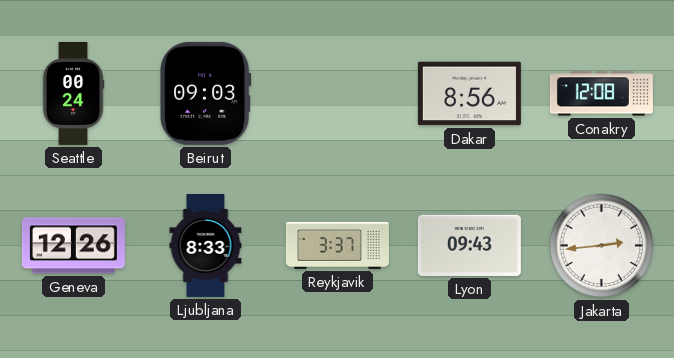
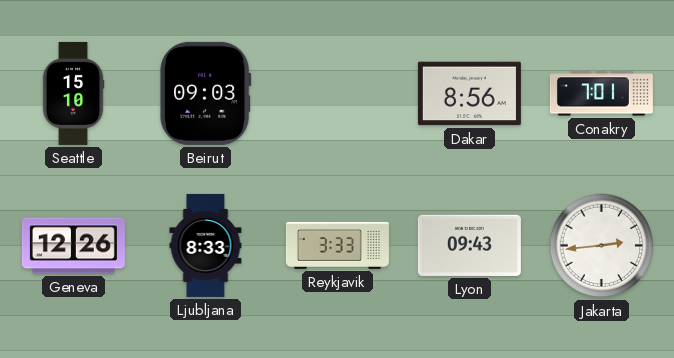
Seattle: 00:24 -> 15:10
Conakry: 12:08 -> 7:01
Reykjavik: 3:37 -> 3:33
